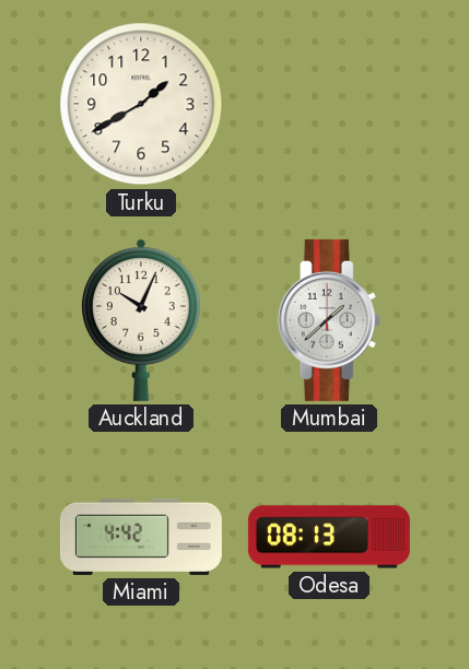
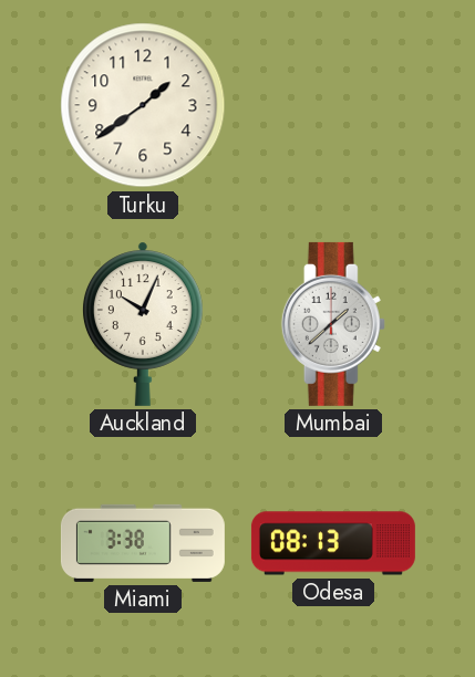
Turku: 1:40 -> 1:39
Miami: 4:42 -> 3:38
